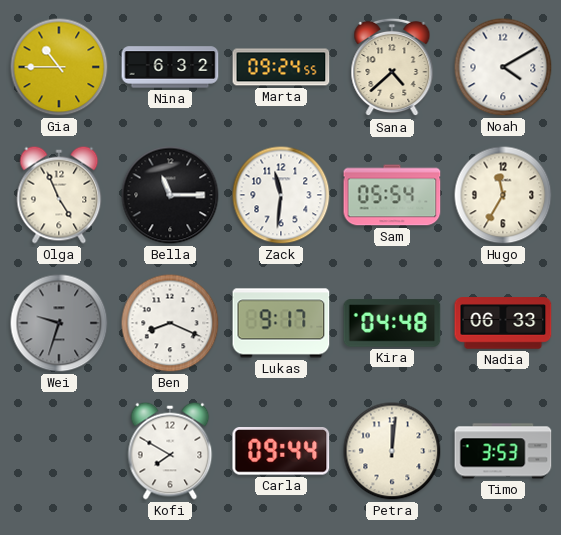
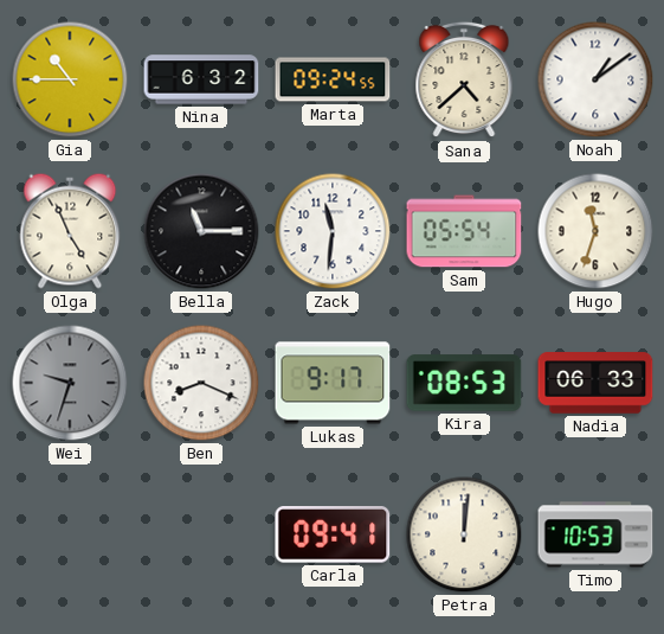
Noah: 4:10 -> 1:09
Hugo: 11:35 -> 11:33
Kira: 04:48 -> 08:53
Kofi: 7:50 -> none
Carla: 09:44 -> 09:41
Timo: 3:53 -> 10:53
